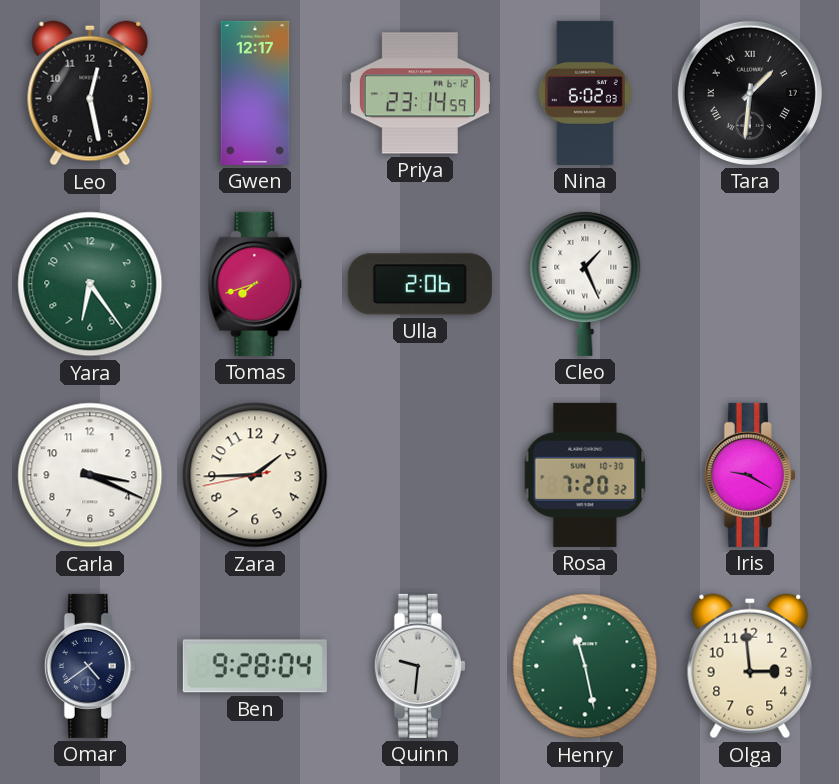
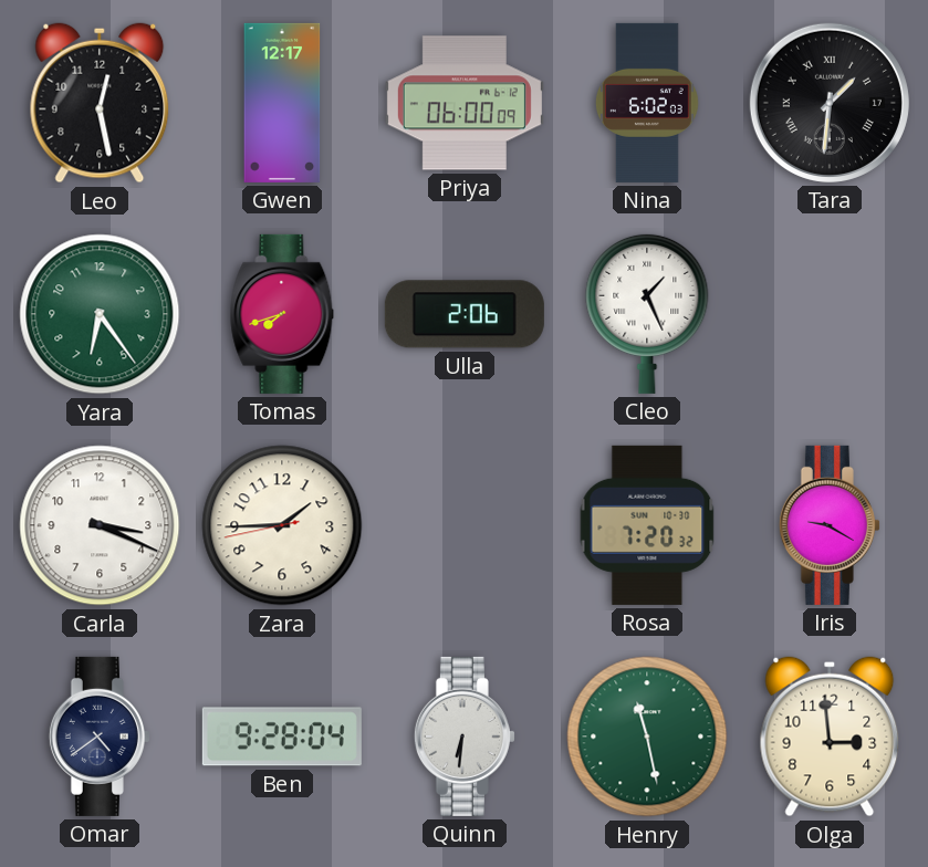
Priya: 23:14 -> 06:00
Quinn: 9:31 -> 6:31
